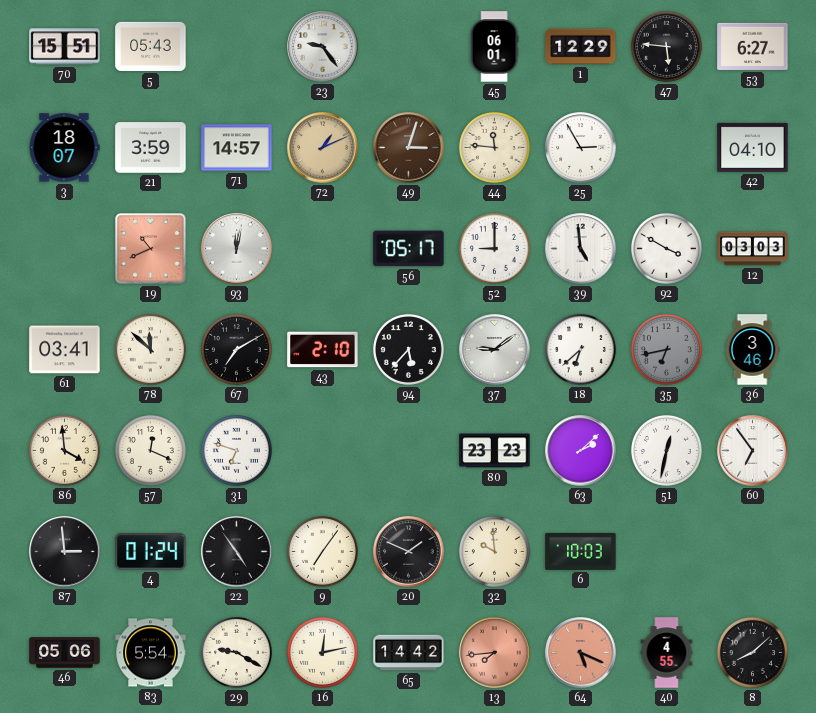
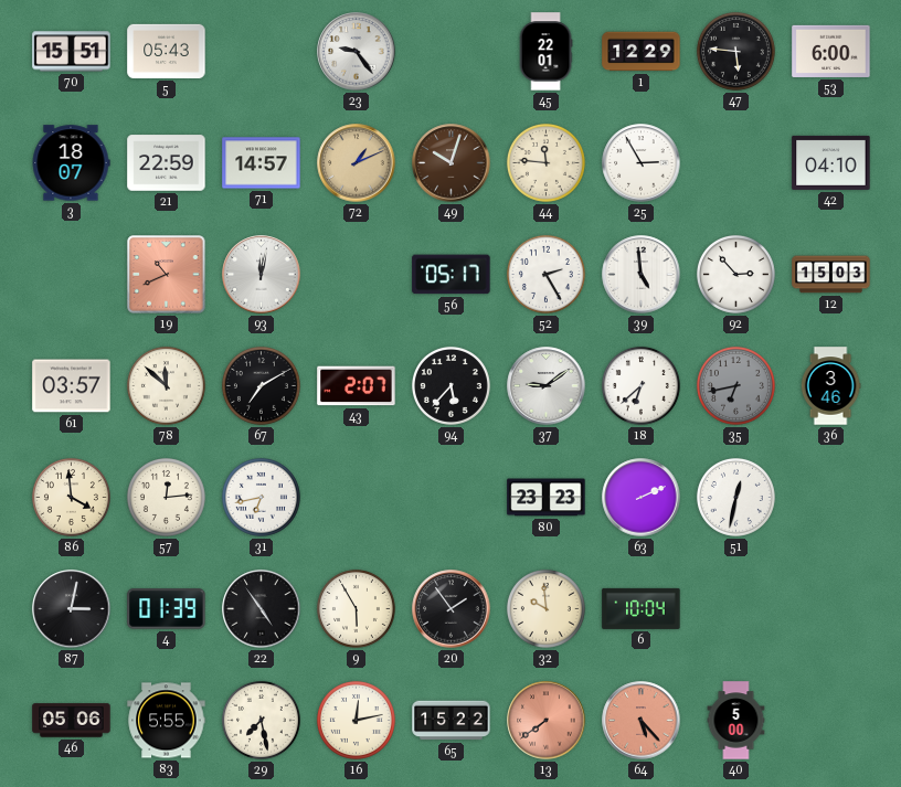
45: 06:01 -> 22:01
53: 6:27 -> 6:00
21: 3:59 -> 22:59
49: 3:03 -> 10:03
52: 9:00 -> 2:25
92: 3:50 -> 2:53
12: 03:03 -> 15:03
61: 03:41 -> 03:57
43: 2:10 -> 2:07
57: 12:19 -> 12:14
31: 6:48 -> 6:43
63: 2:08 -> 2:11
60: 6:54 -> none
87: 2:59 -> 3:02
4: 01:24 -> 01:39
9: 7:06 -> 5:55
20: 1:49 -> 1:54
6: 10:03 -> 10:04
83: 5:54 -> 5:55
29: 9:20 -> 7:28
65: 14:42 -> 15:22
13: 7:44 -> 7:39
64: 5:19 -> 5:23
40: 4:55 -> 5:00
8: 8:08 -> none
